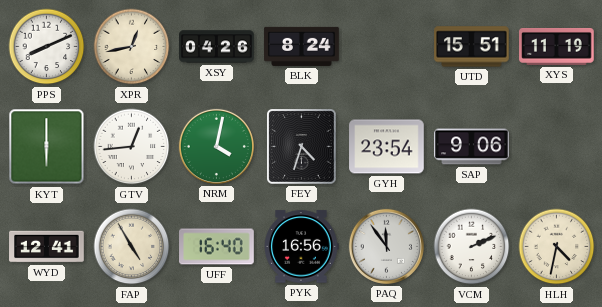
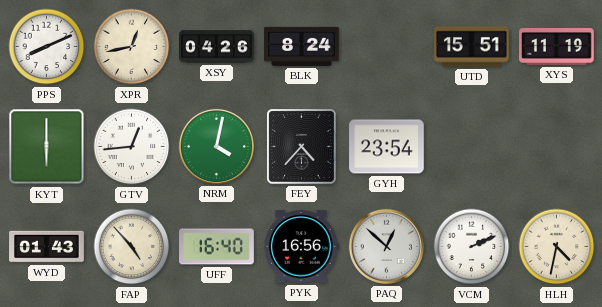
FEY: 4:33 -> 4:37
SAP: 9:06 -> none
WYD: 12:41 -> 01:43
FAP: 4:55 -> 4:53
PAQ: 11:54 -> 12:52
